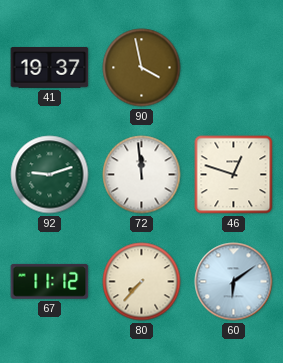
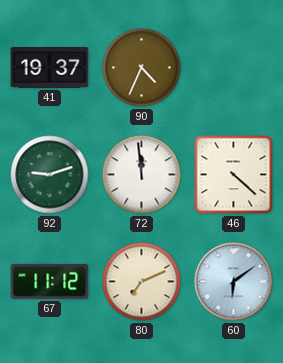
90: 3:58 -> 4:34
46: 12:48 -> 4:22
80: 7:37 -> 7:11
